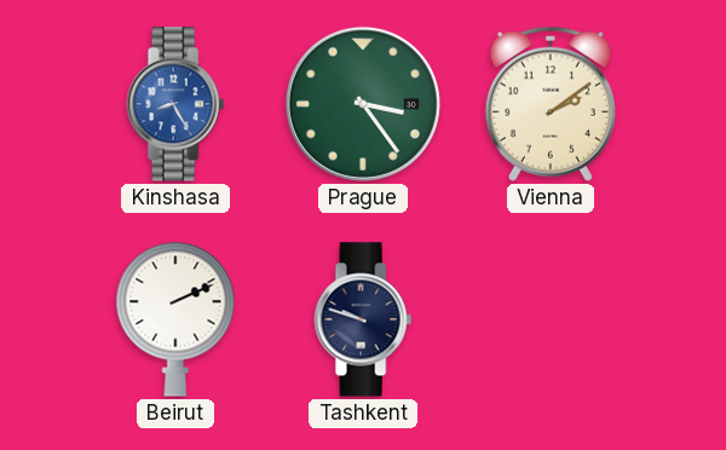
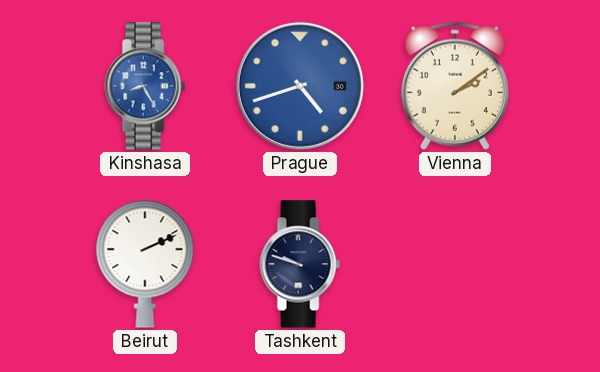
Prague: 3:24 -> 4:42
Prague dial: green -> blue
